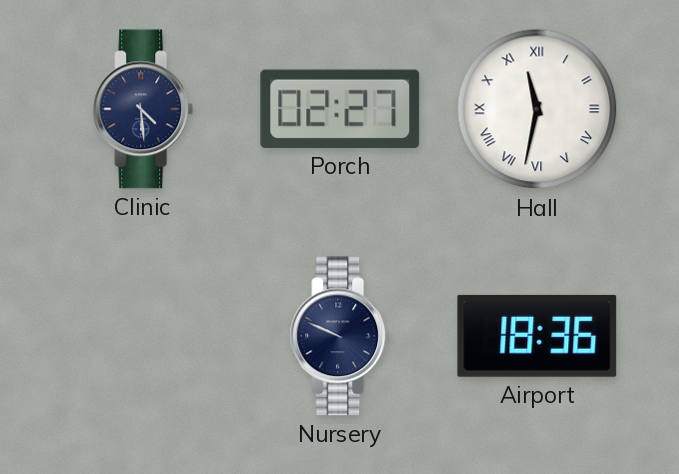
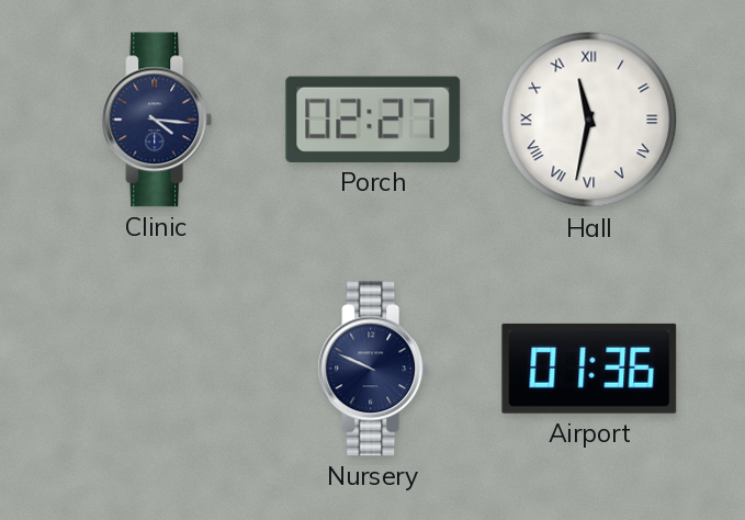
Clinic: 4:29 -> 4:16
Airport: 18:36 -> 01:36
